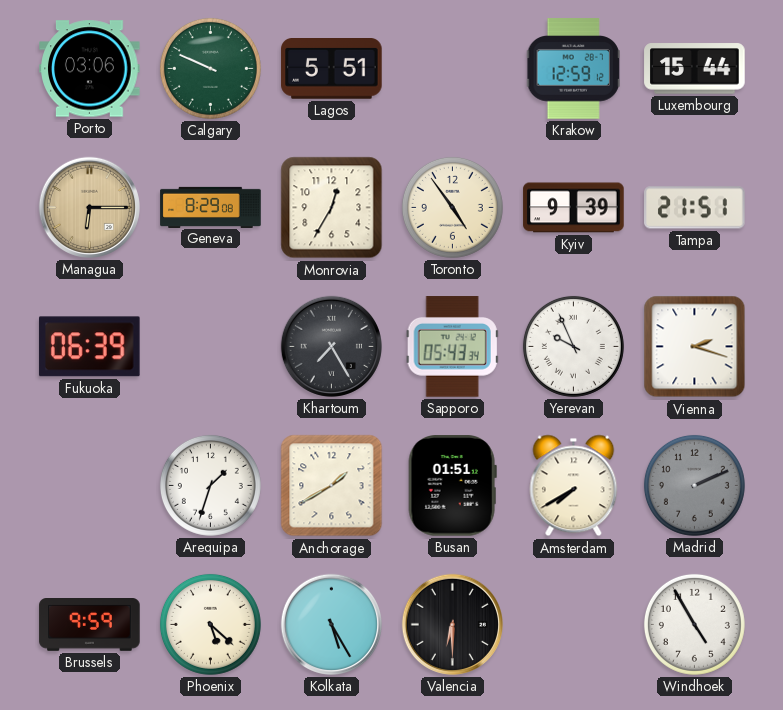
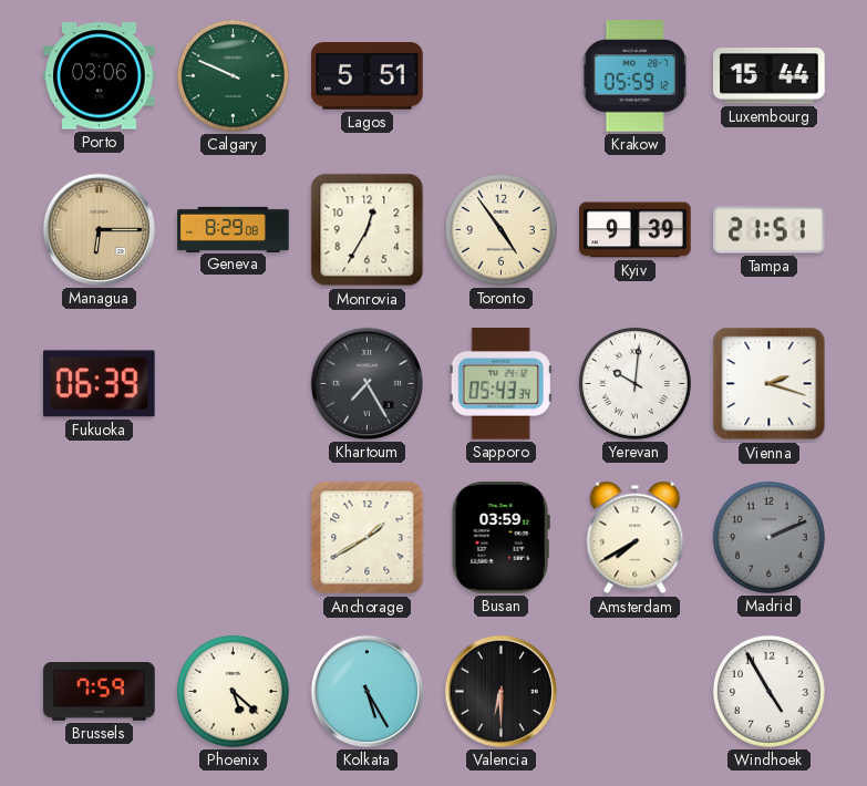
Krakow: 12:59 -> 05:59
Yerevan: 9:56 -> 10:01
Arequipa: 1:33 -> none
Busan: 01:51 -> 03:59
Brussels: 9:59 -> 7:59
